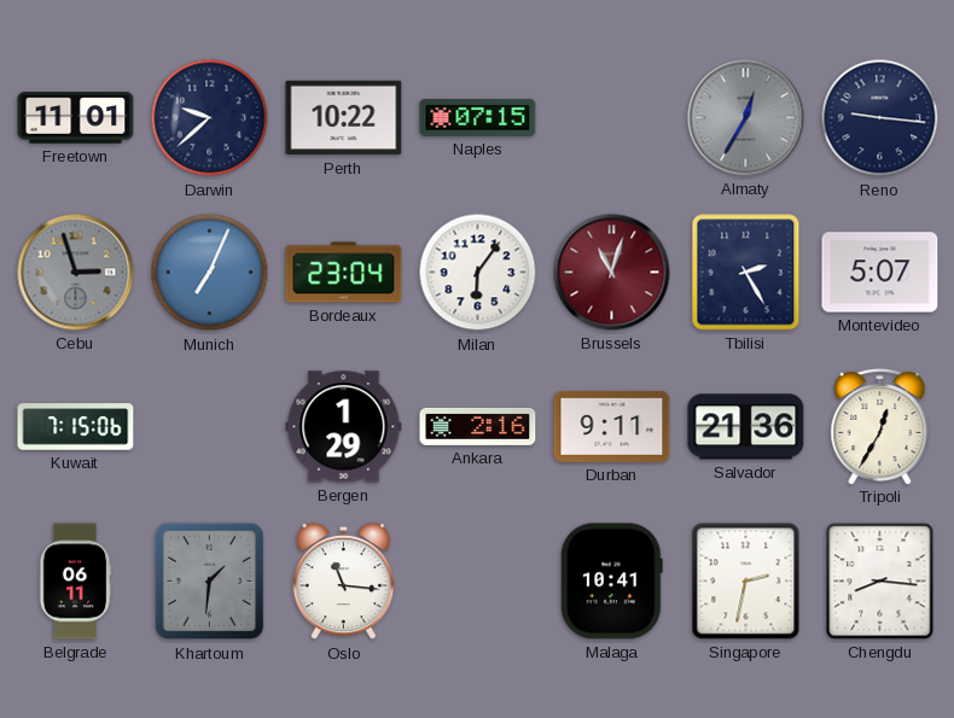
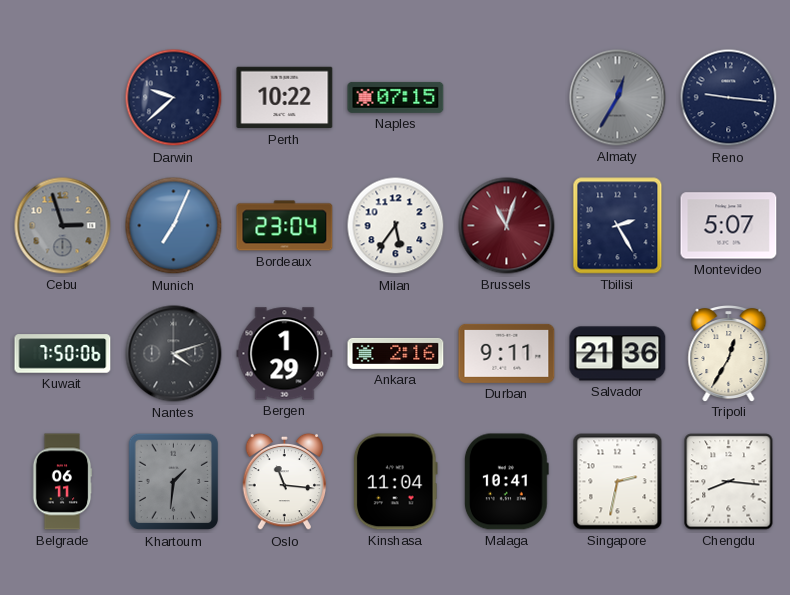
Freetown: 11:01 -> none
Milan: 6:06 -> 5:36
Kuwait: 7:15 -> 7:50
Nantes: none -> 4:12
Kinshasa: none -> 11:04
